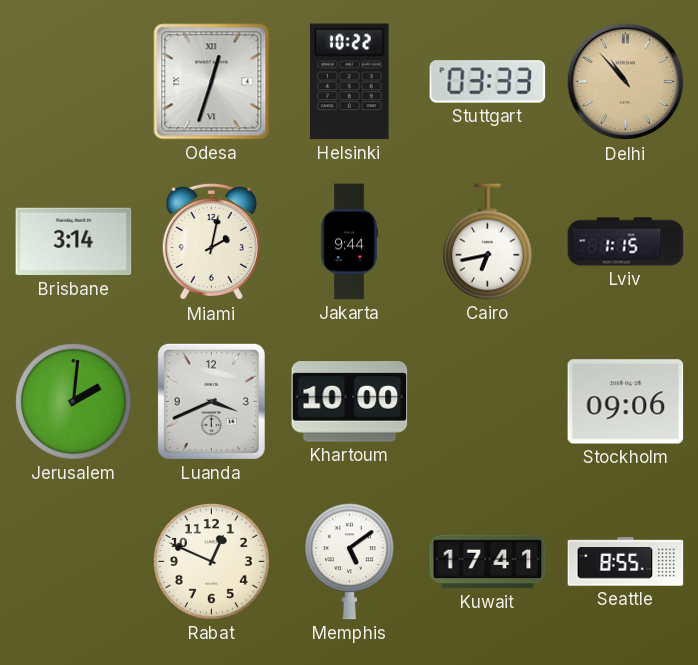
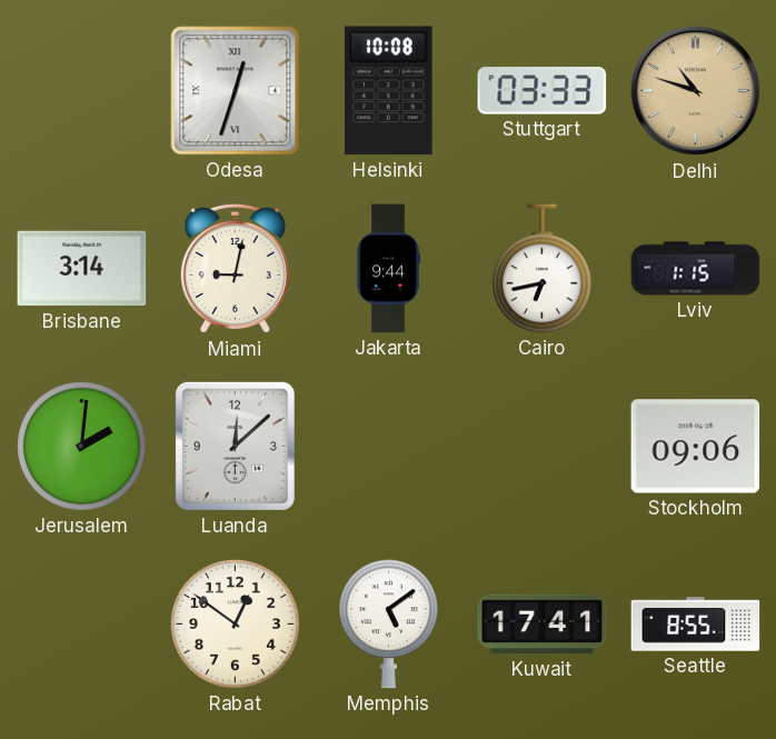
Helsinki: 10:22 -> 10:08
Delhi: 10:53 -> 10:48
Miami: 2:02 -> 9:02
Luanda: 3:41 -> 12:08
Khartoum: 10:00 -> none
Rabat: 12:49 -> 12:51
